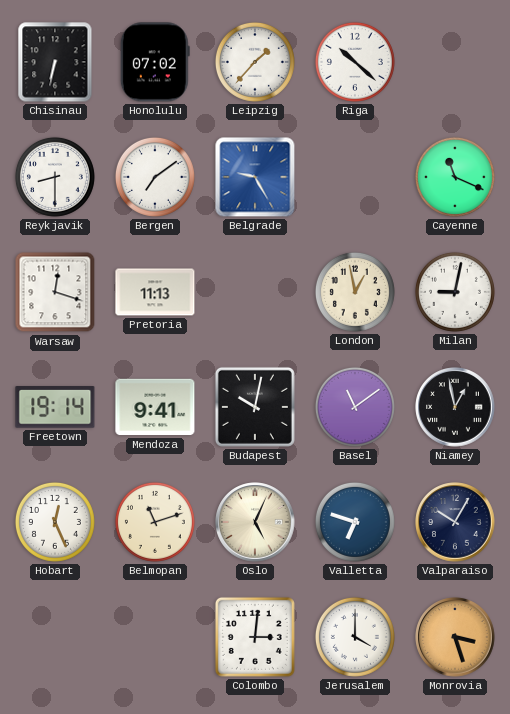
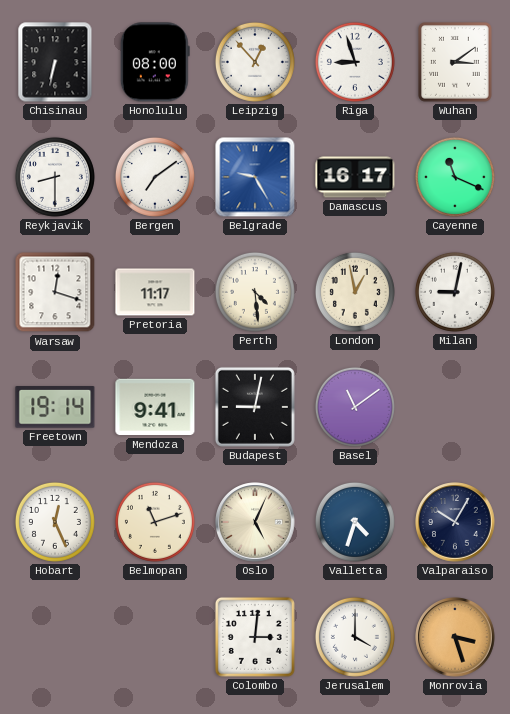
Honolulu: 07:02 -> 08:00
Leipzig: 1:37 -> 12:53
Riga: 10:22 -> 8:57
Wuhan: none -> 3:09
Damascus: none -> 16:17
Pretoria: 11:13 -> 11:17
Perth: none -> 4:29
Budapest: 10:02 -> 9:02
Niamey: 12:58 -> none
Valletta: 6:48 -> 4:33
